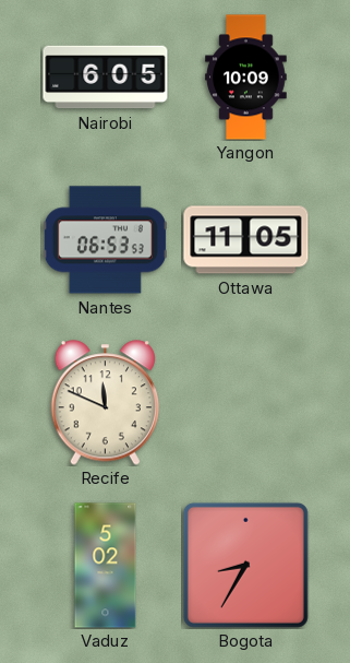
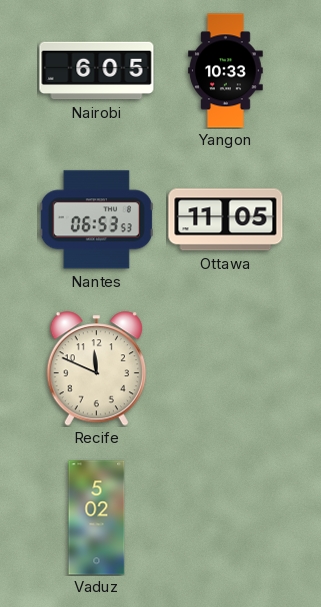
Yangon: 10:09 -> 10:33
Bogota: 8:35 -> none
